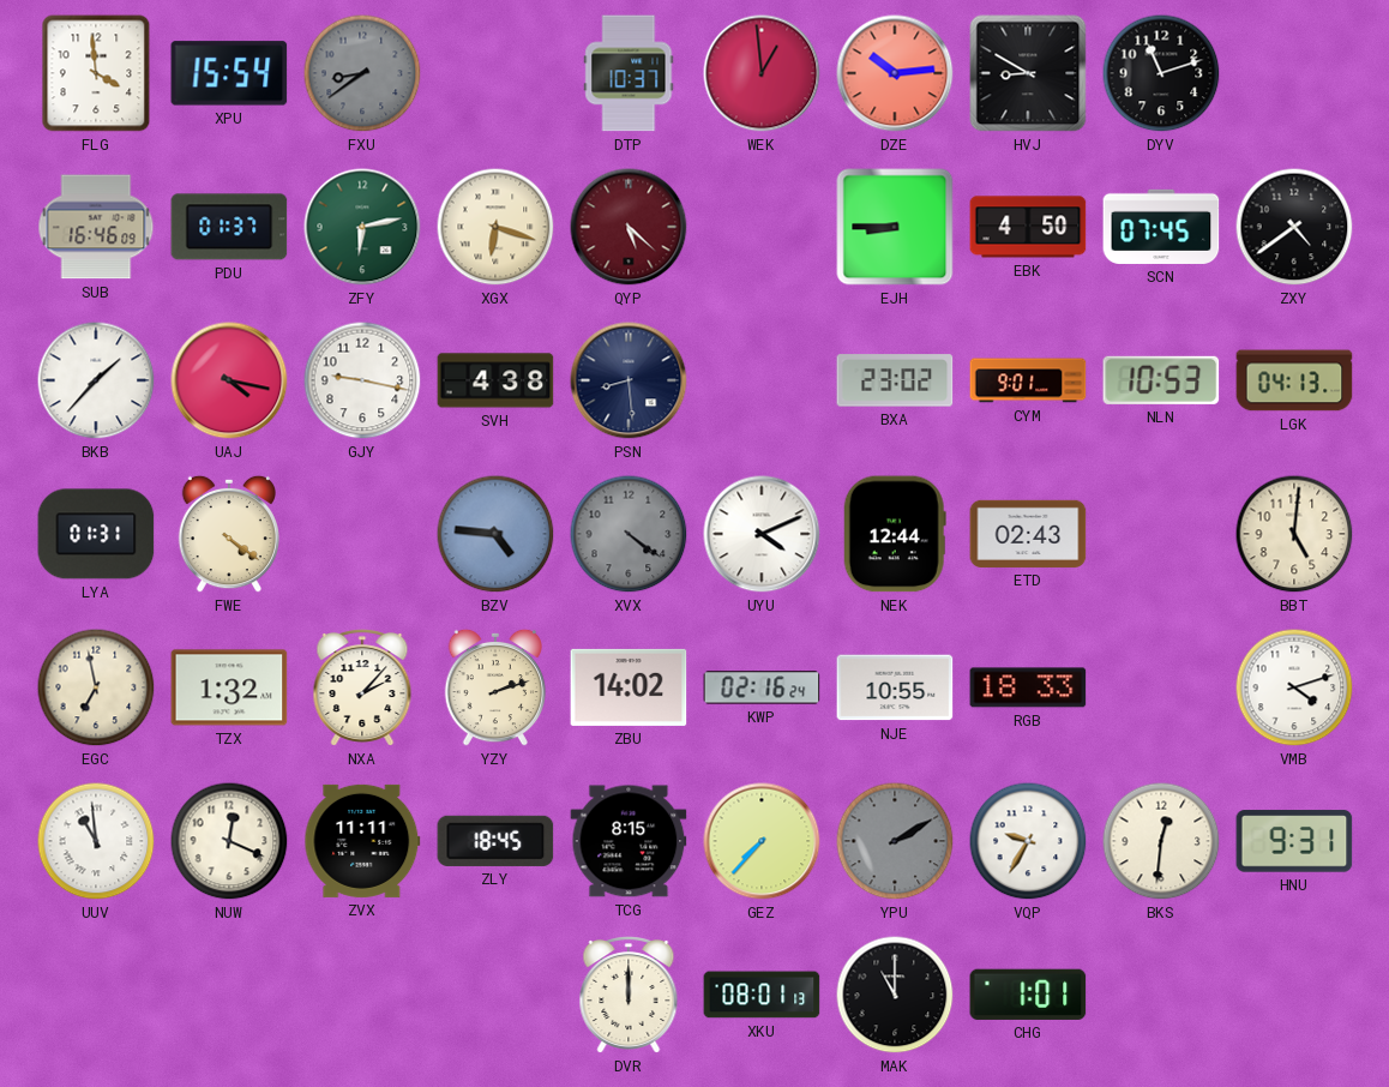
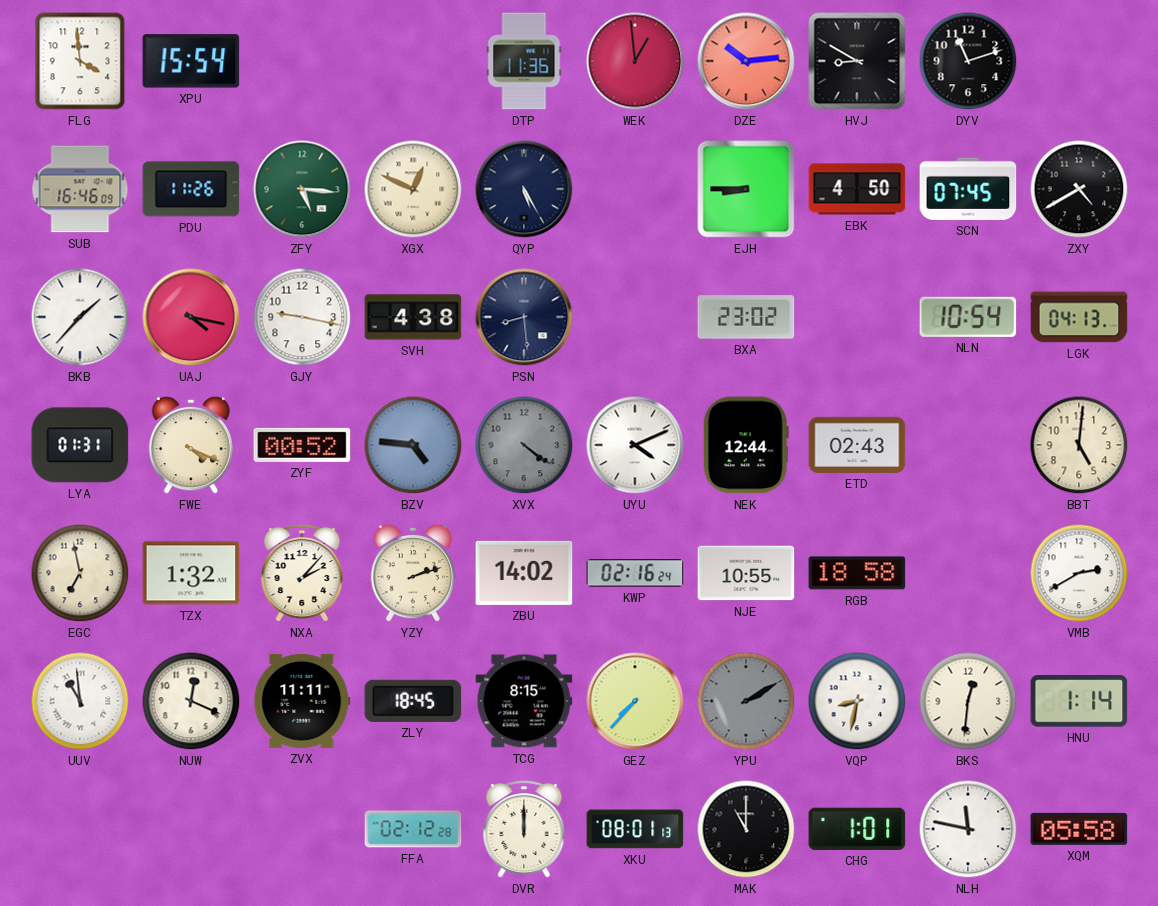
FXU: 8:39 -> none
DTP: 10:37 -> 11:36
PDU: 01:37 -> 11:26
ZFY: 6:13 -> 5:16
XGX: 6:18 -> 12:49
QYP: 5:22 -> 5:25
QYP dial: burgundy -> navy
ZXY: 4:39 -> 4:40
CYM: 9:01 -> none
NLN: 10:53 -> 10:54
FWE: 4:21 -> 4:19
ZYF: none -> 00:52
RGB: 18:33 -> 18:58
VMB: 4:12 -> 2:40
VQP: 9:35 -> 8:32
HNU: 9:31 -> 1:14
FFA: none -> 02:12
NLH: none -> 11:47
XQM: none -> 05:58
